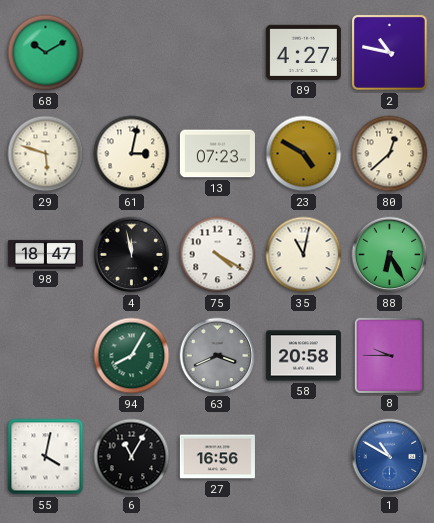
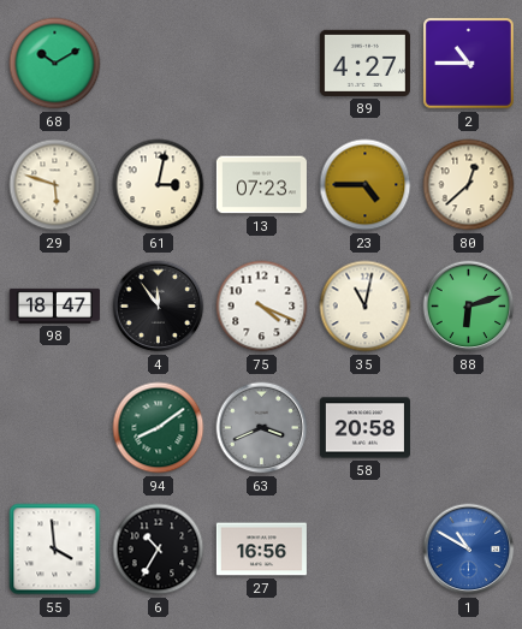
2: 10:47 -> 10:45
23: 4:50 -> 4:45
4: 11:58 -> 11:54
75: 4:20 -> 4:19
88: 6:25 -> 6:12
94: 8:05 -> 8:09
8: 9:45 -> none
55: 4:02 -> 3:59
6: 11:05 -> 10:35
